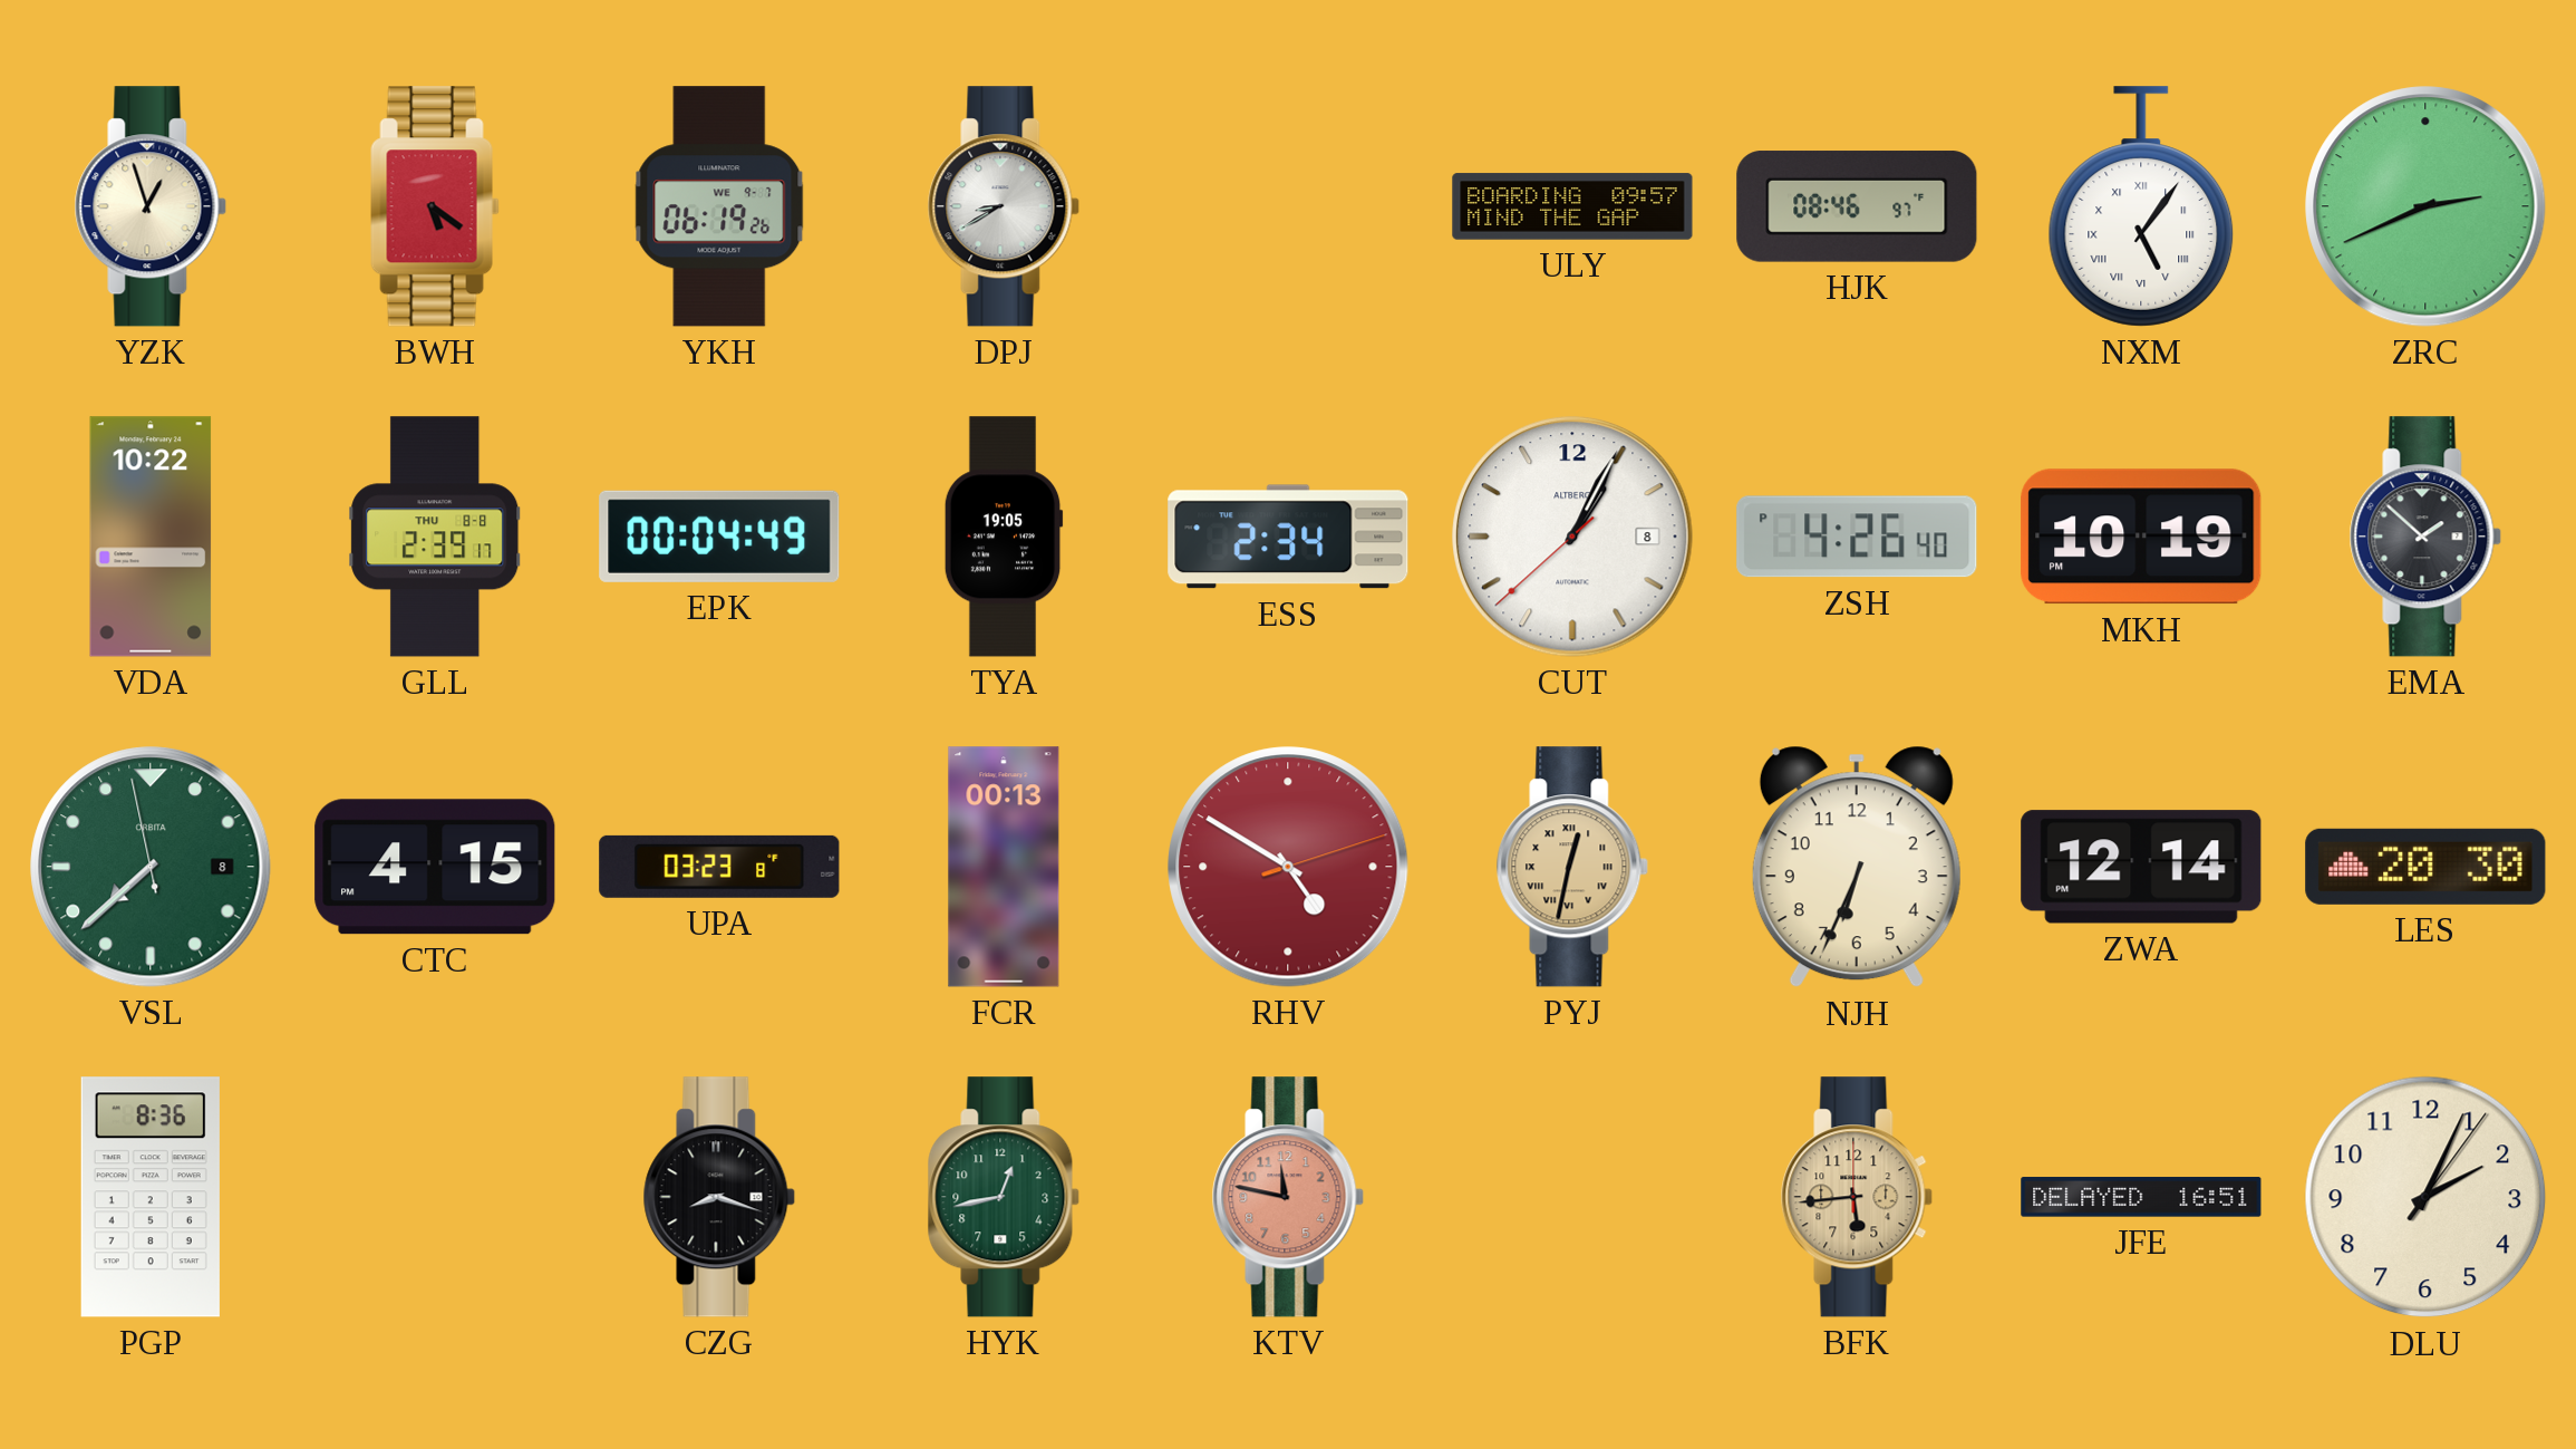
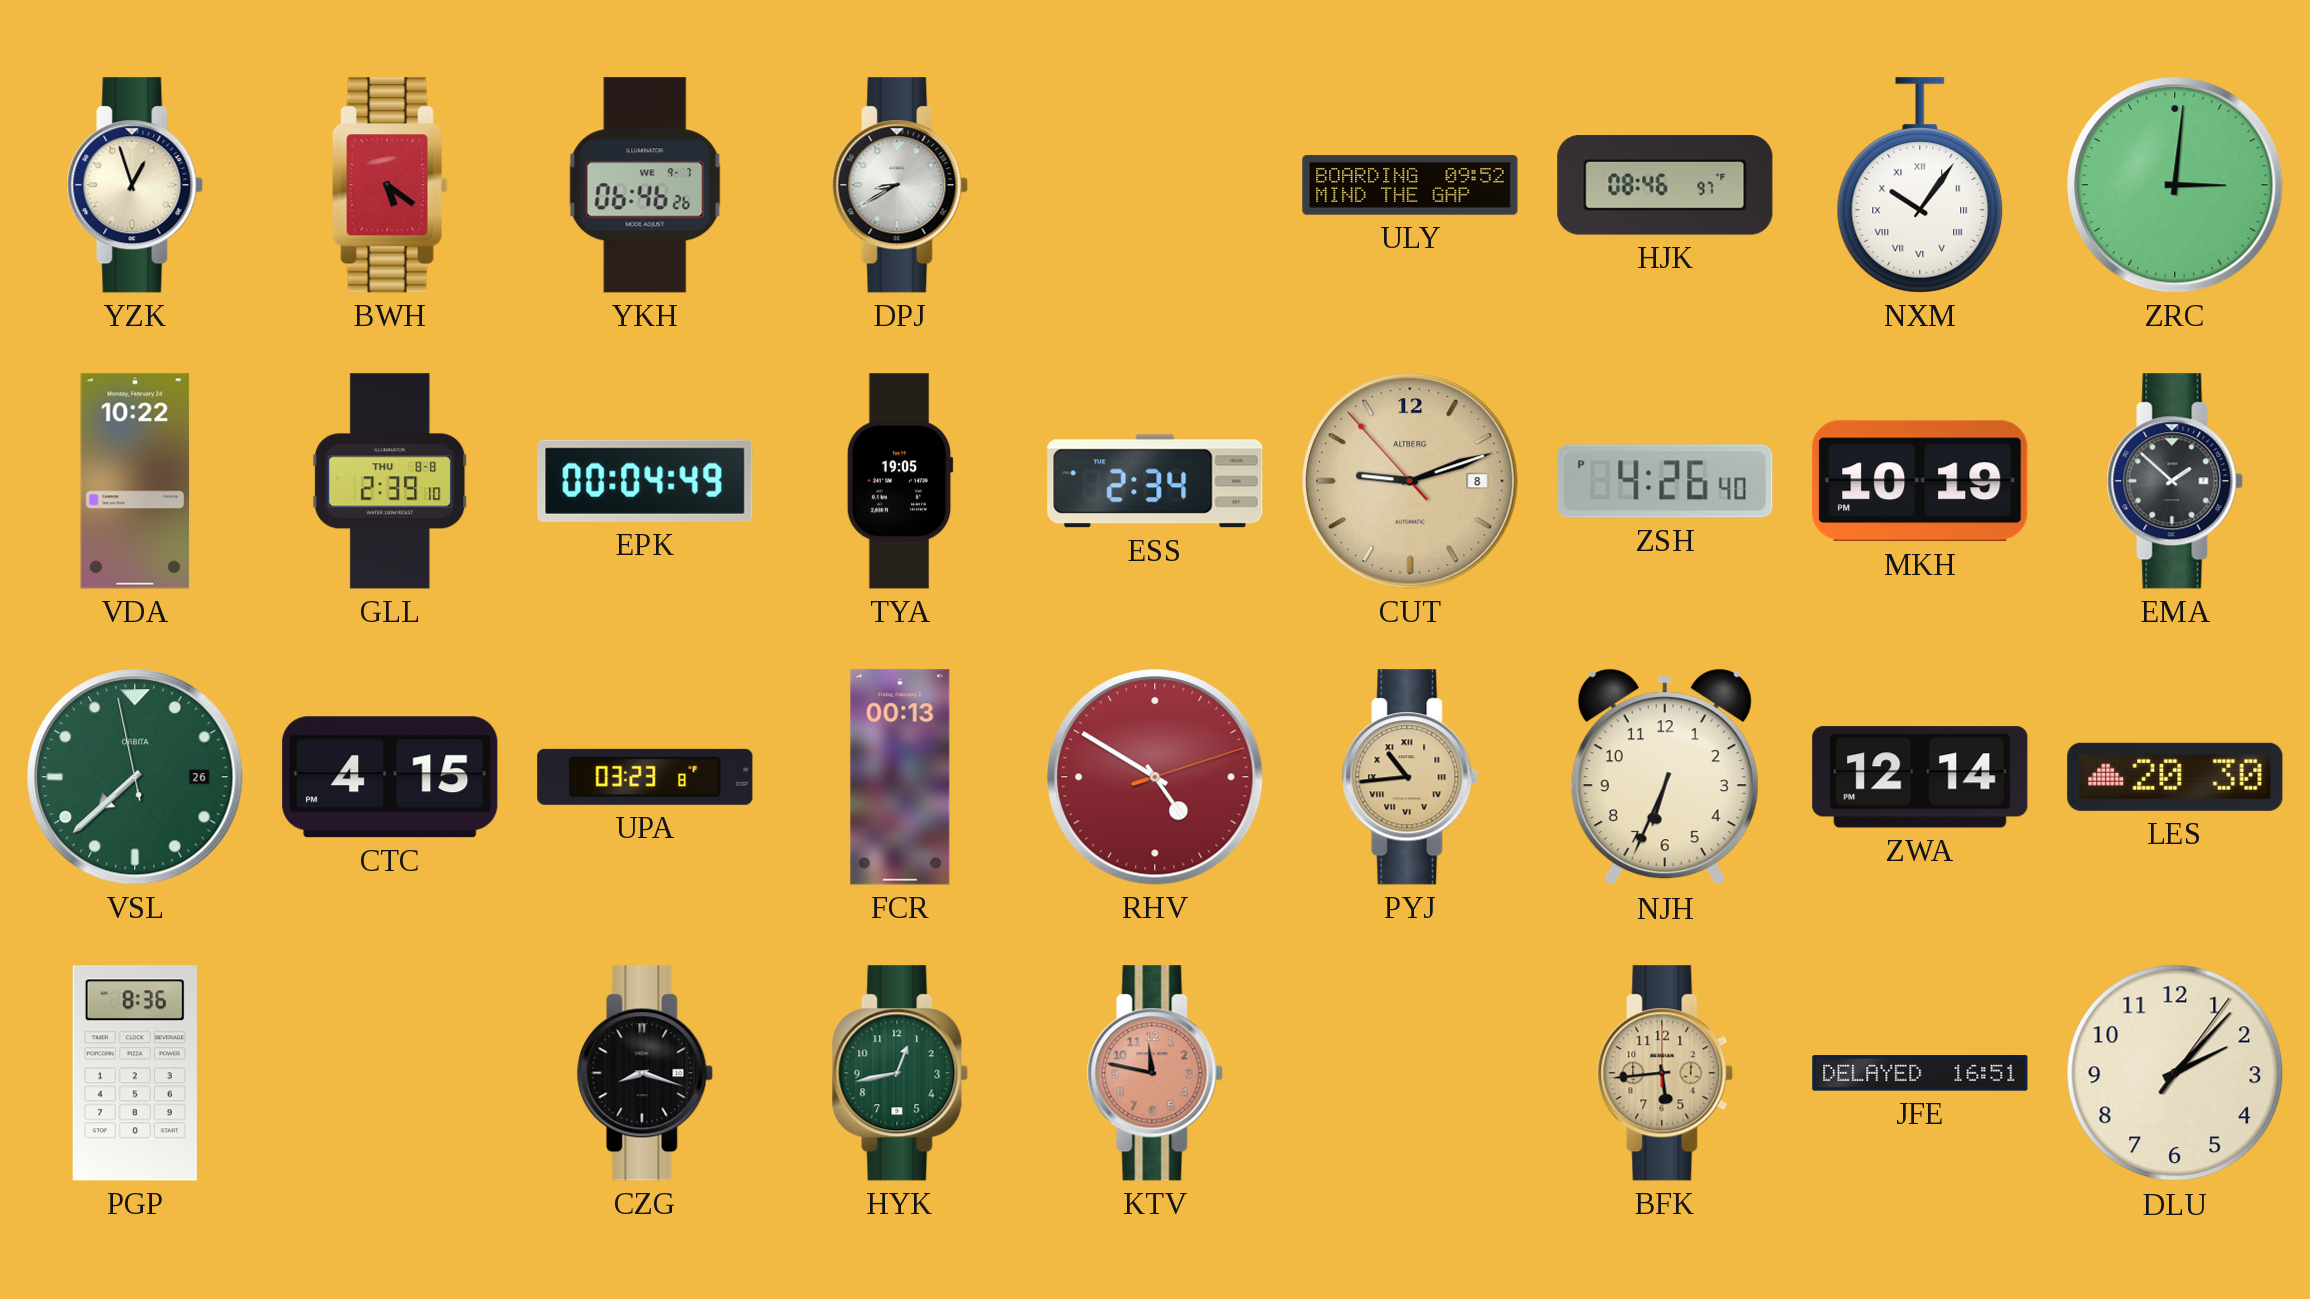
YKH: 06:19 -> 06:46
ULY: 09:57 -> 09:52
NXM: 5:06 -> 10:06
ZRC: 2:41 -> 3:01
GLL: 2:39:17 -> 2:39:10
CUT: 1:04 -> 9:11
CUT dial: white -> champagne
VSL date: 8 -> 26
PYJ: 12:32 -> 10:44
DLU: 2:04 -> 2:07
